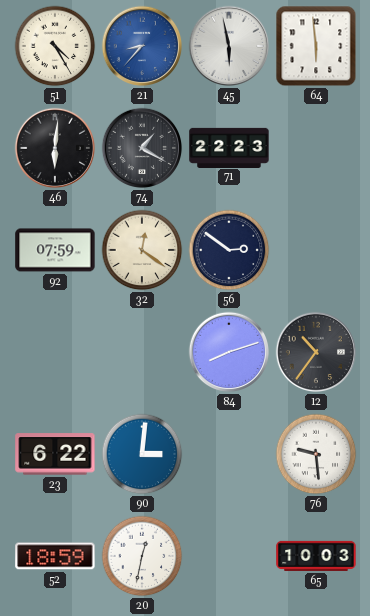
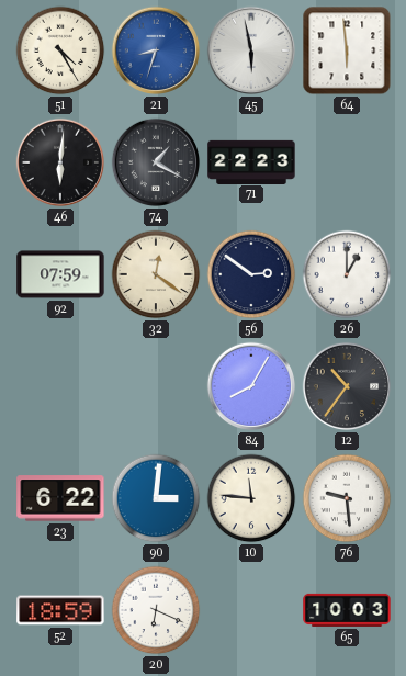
21: 8:37 -> 8:33
26: none -> 1:00
84: 8:12 -> 8:05
10: none -> 11:46
20: 12:32 -> 6:19
